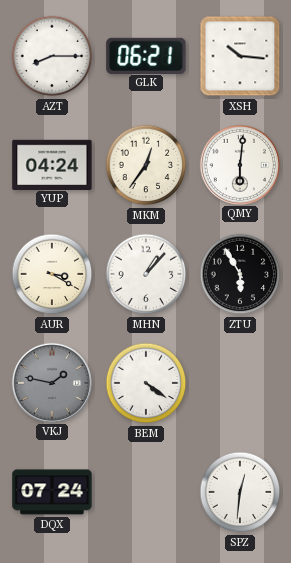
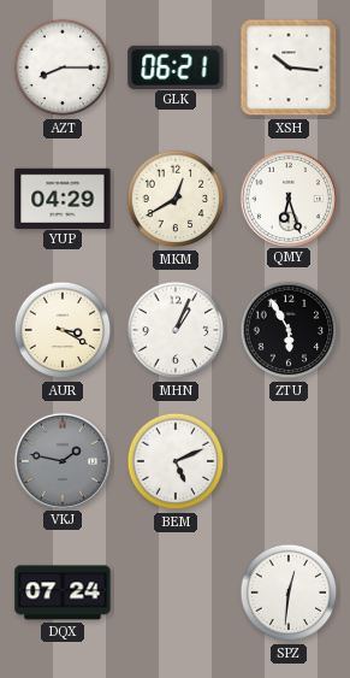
YUP: 04:24 -> 04:29
MKM: 12:36 -> 12:40
QMY: 6:01 -> 6:27
MHN: 1:07 -> 1:04
BEM: 4:21 -> 5:11
